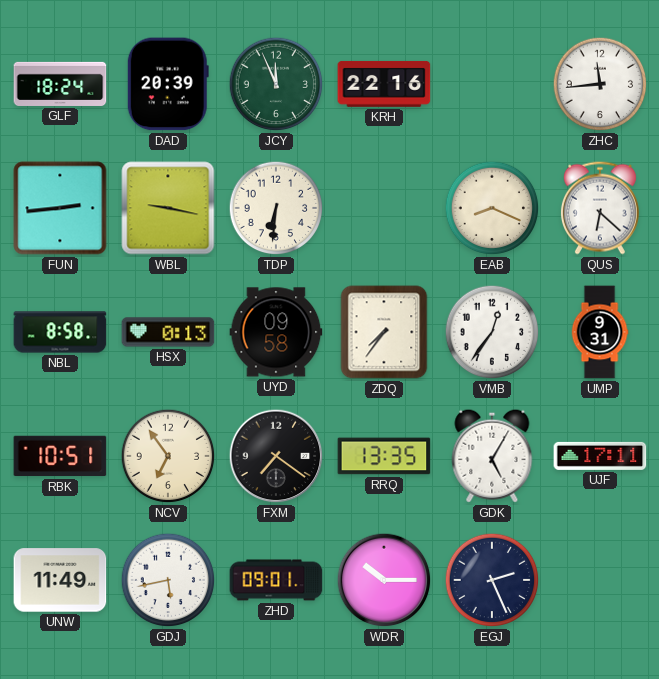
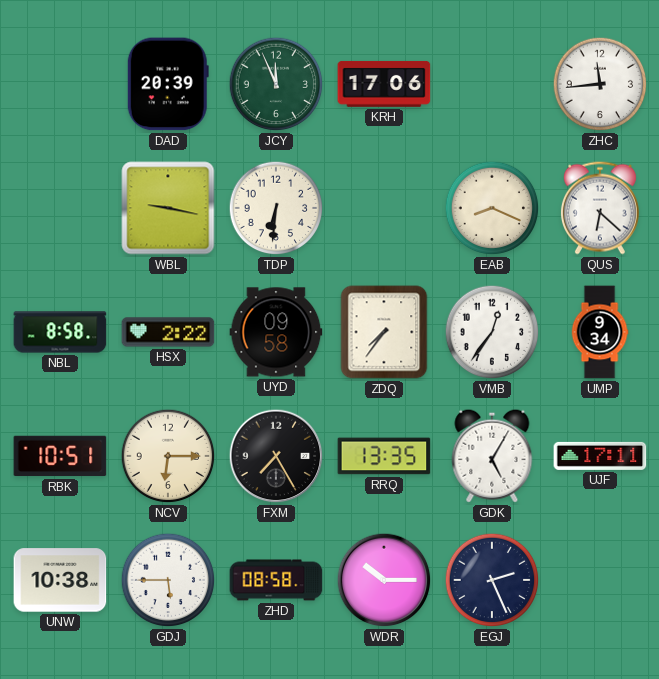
GLF: 18:24 -> none
KRH: 22:16 -> 17:06
FUN: 2:44 -> none
HSX: 0:13 -> 2:22
UMP: 9:31 -> 9:34
NCV: 6:54 -> 6:15
FXM: 7:21 -> 7:25
UNW: 11:49 -> 10:38
GDJ: 5:43 -> 5:45
ZHD: 09:01 -> 08:58
